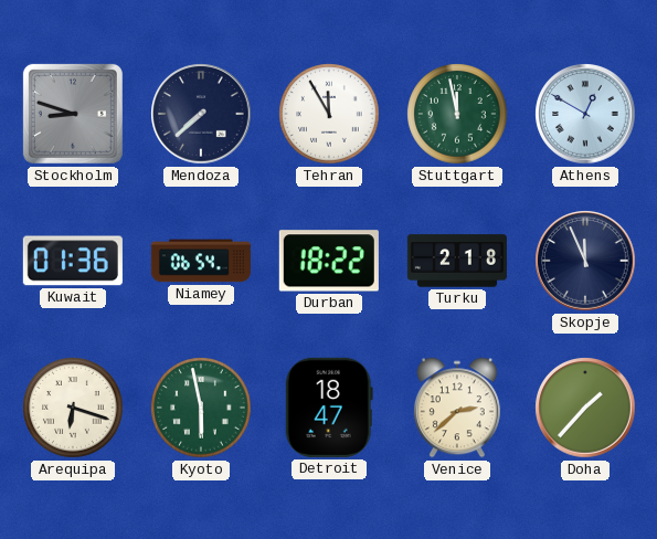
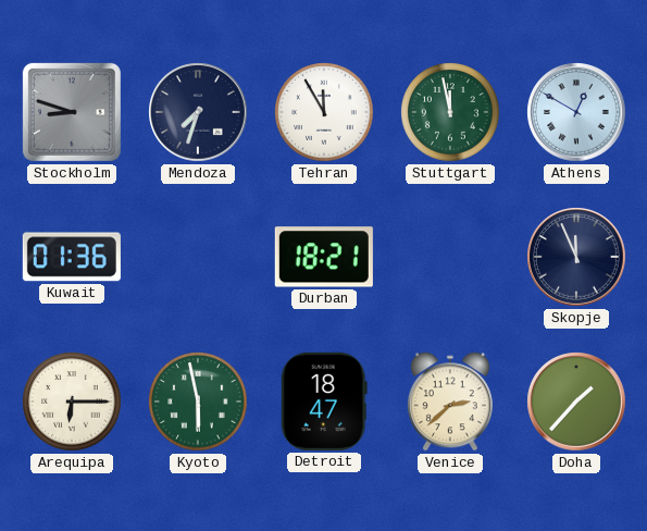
Mendoza: 7:38 -> 7:33
Niamey: 06:54 -> none
Durban: 18:22 -> 18:21
Turku: 2:18 -> none
Arequipa: 6:18 -> 6:15
